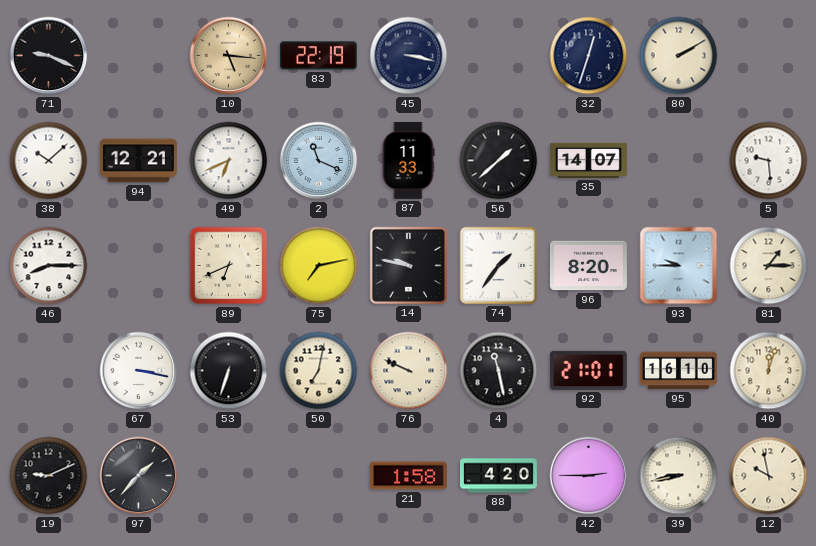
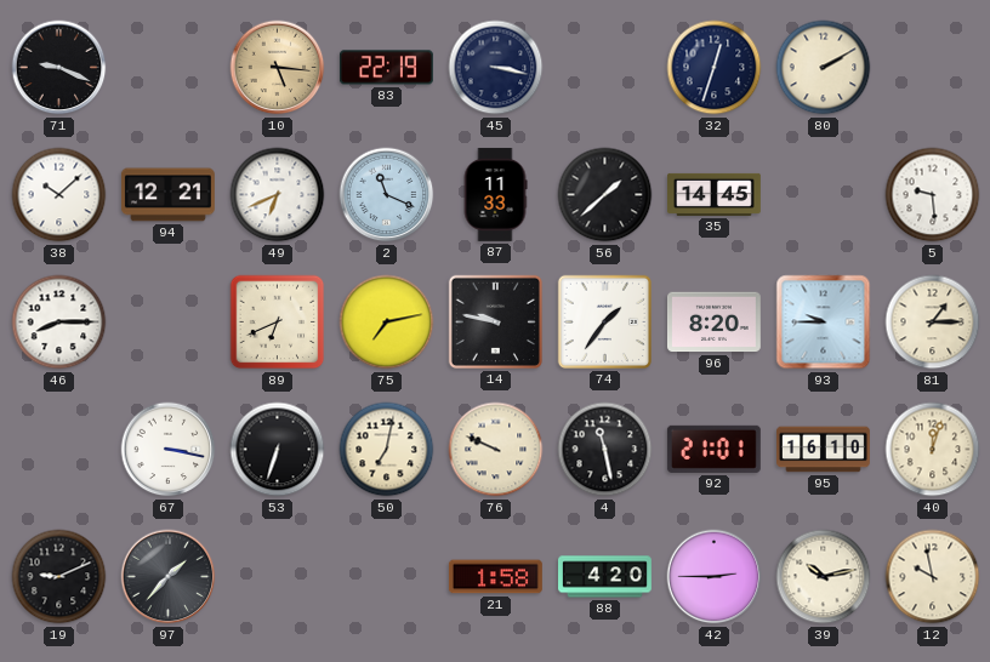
35: 14:07 -> 14:45
39: 8:43 -> 10:13
